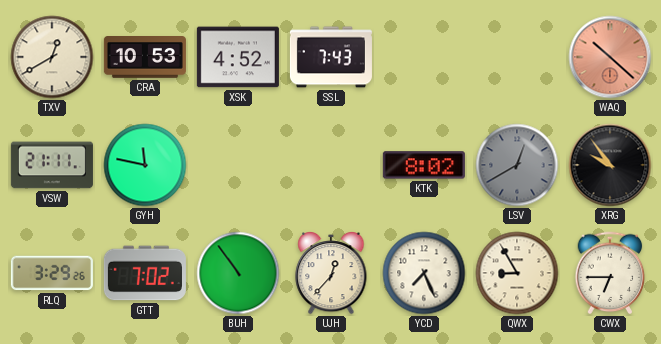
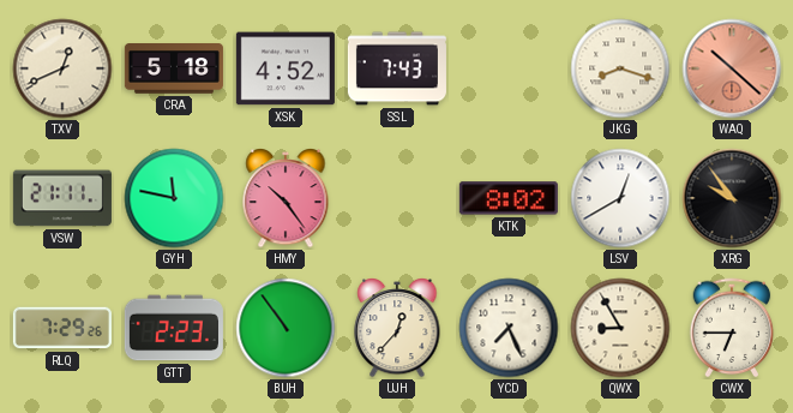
TXV: 12:40 -> 12:41
CRA: 10:53 -> 5:18
JKG: none -> 8:18
HMY: none -> 10:24
LSV dial: grey -> white
RLQ: 3:29 -> 7:29
GTT: 7:02 -> 2:23
